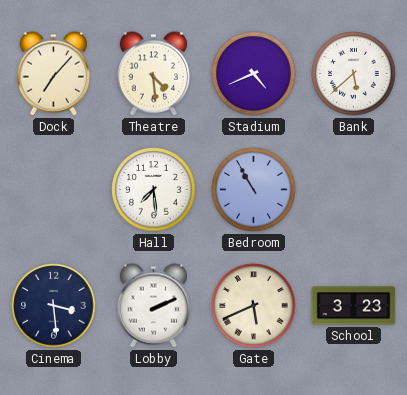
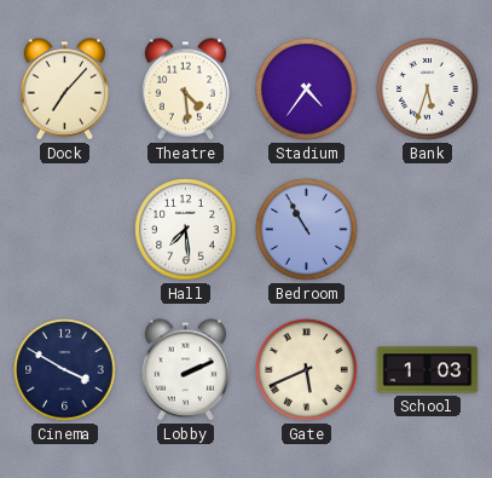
Stadium: 4:41 -> 4:36
Bank: 5:38 -> 5:33
Cinema: 3:29 -> 3:50
School: 3:23 -> 1:03
